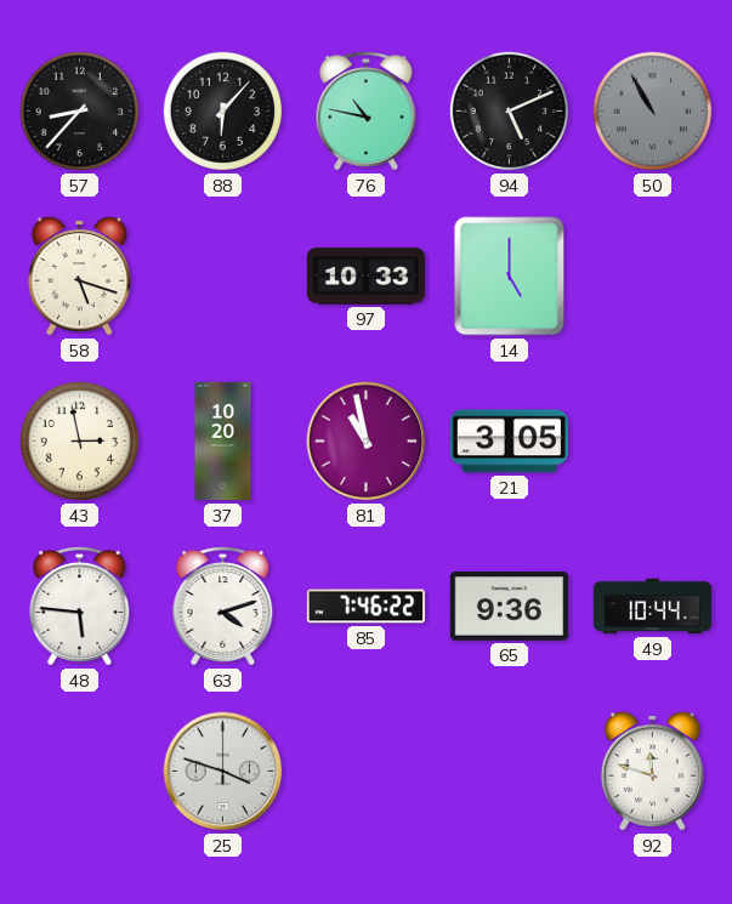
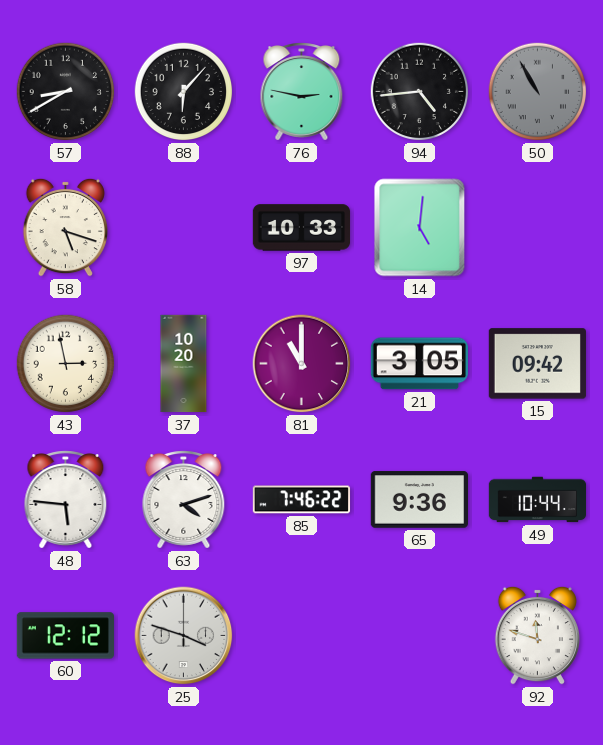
57: 8:37 -> 8:40
76: 10:47 -> 2:47
94: 5:11 -> 4:44
14: 5:00 -> 5:01
81: 10:58 -> 11:00
15: none -> 09:42
60: none -> 12:12
